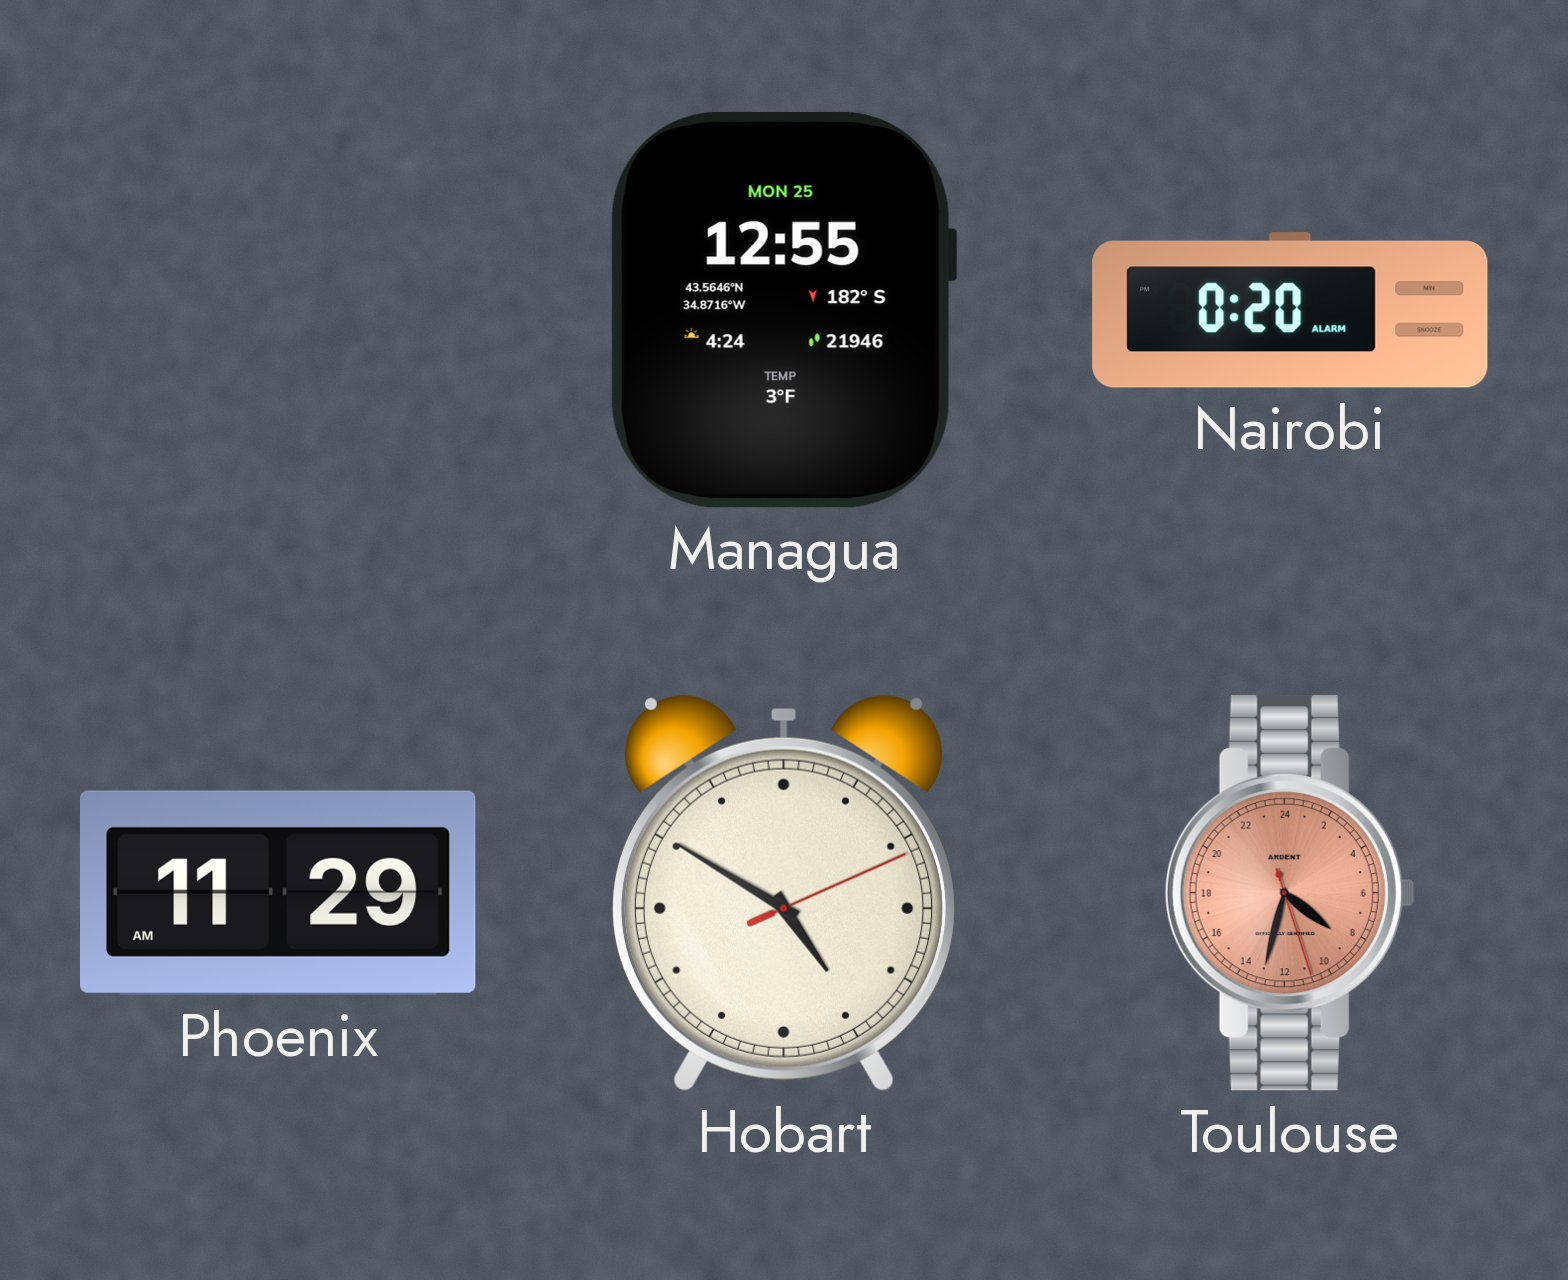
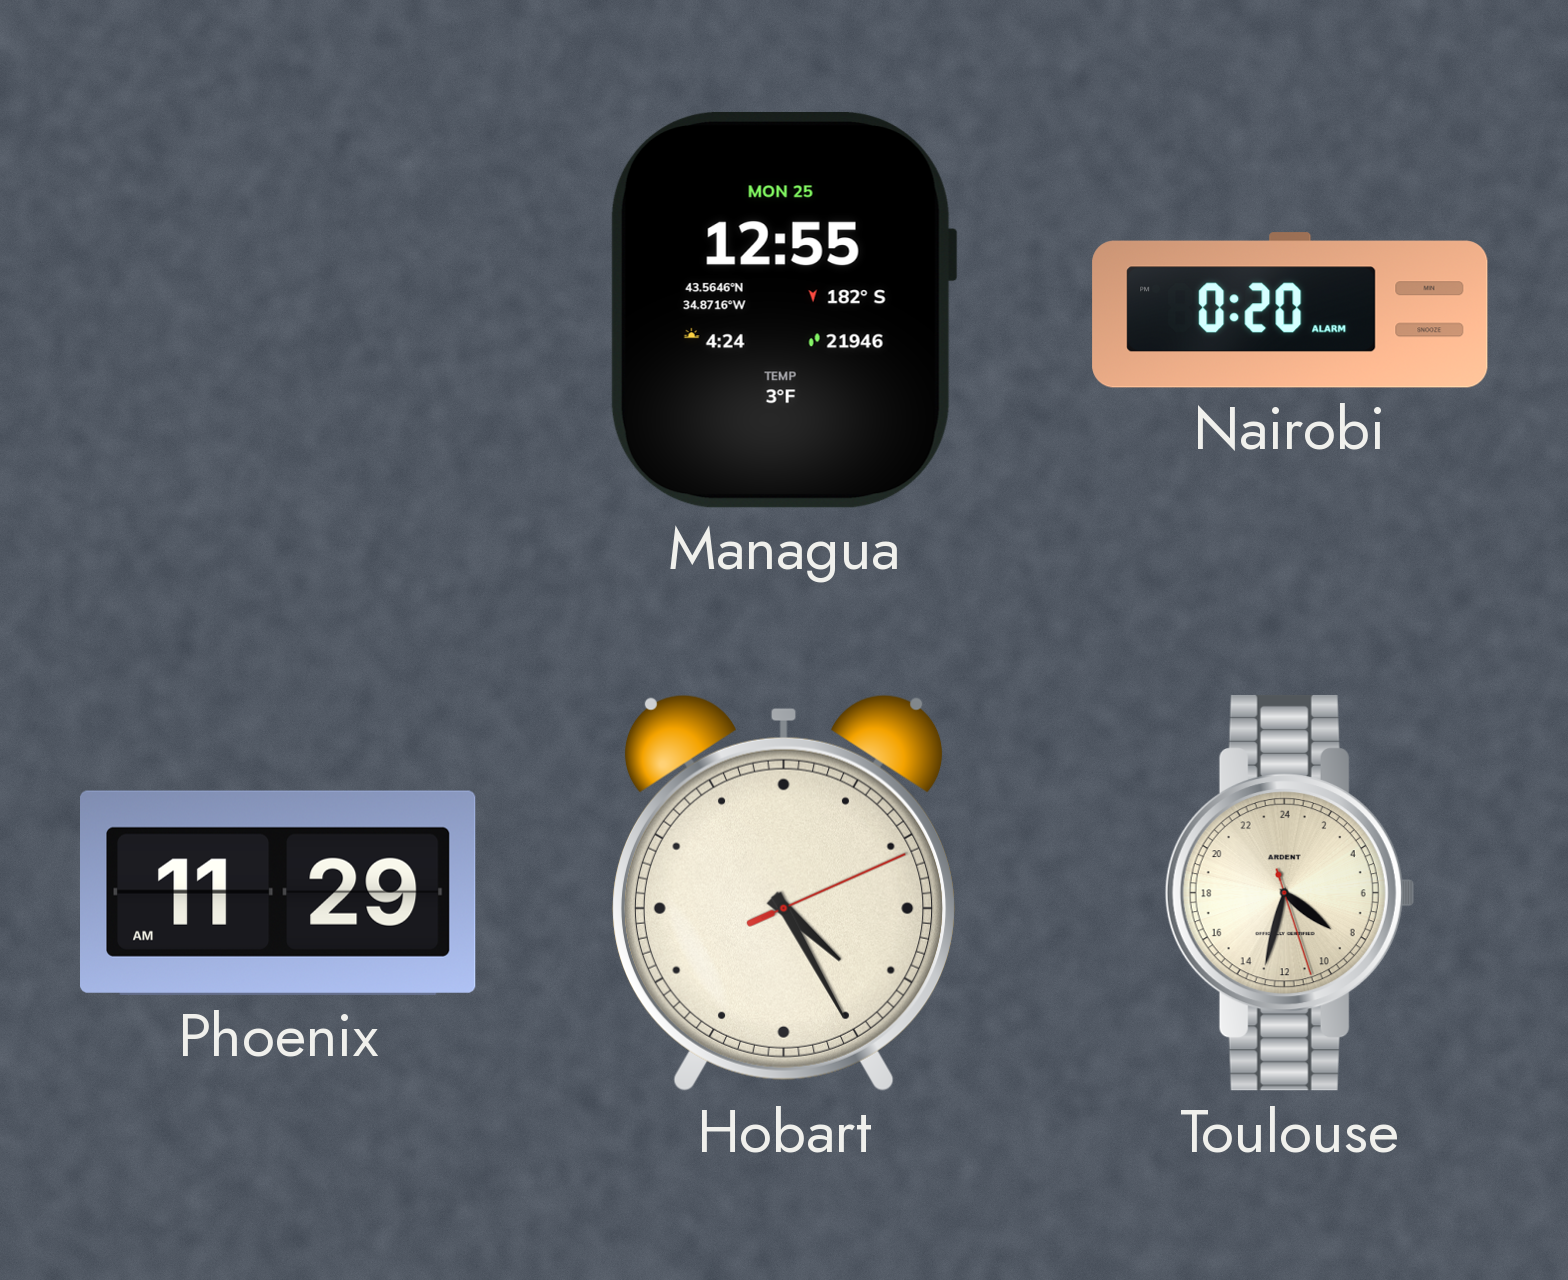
Hobart: 4:50 -> 4:25
Toulouse dial: salmon -> cream
